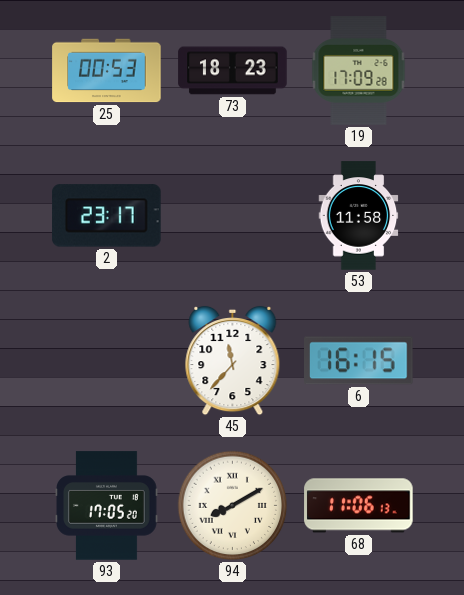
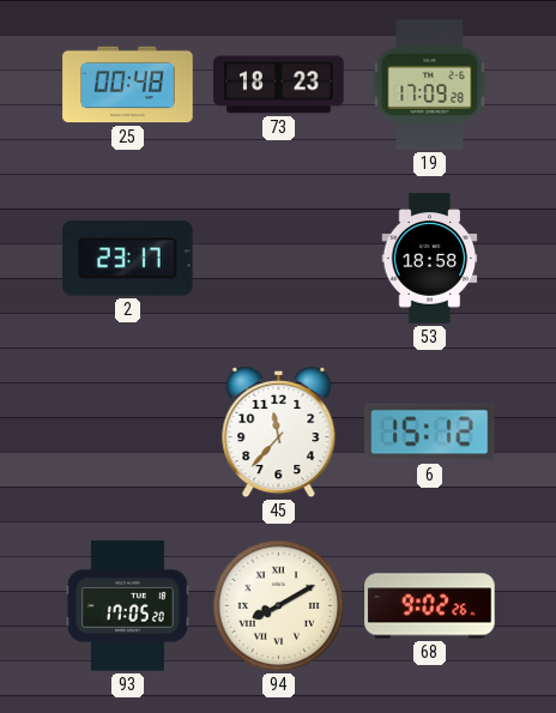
25: 00:53 -> 00:48
53: 11:58 -> 18:58
6: 16:15 -> 15:12
68: 11:06 -> 9:02
